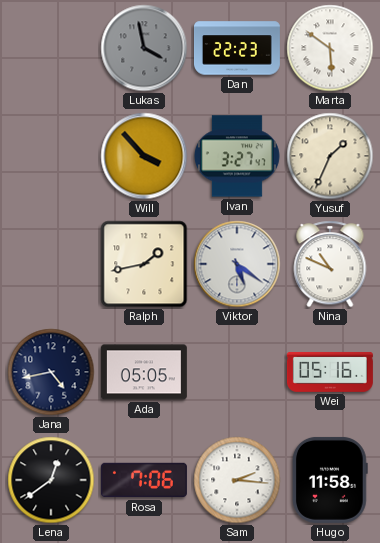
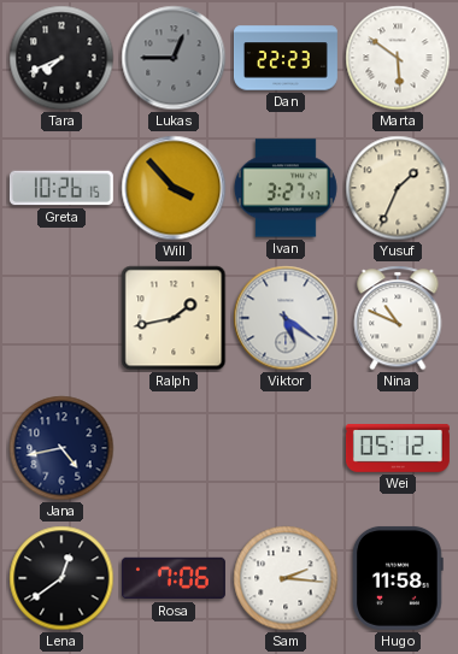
Tara: none -> 7:41
Lukas: 3:58 -> 12:45
Greta: none -> 10:26
Ada: 05:05 -> none
Wei: 05:16 -> 05:12
